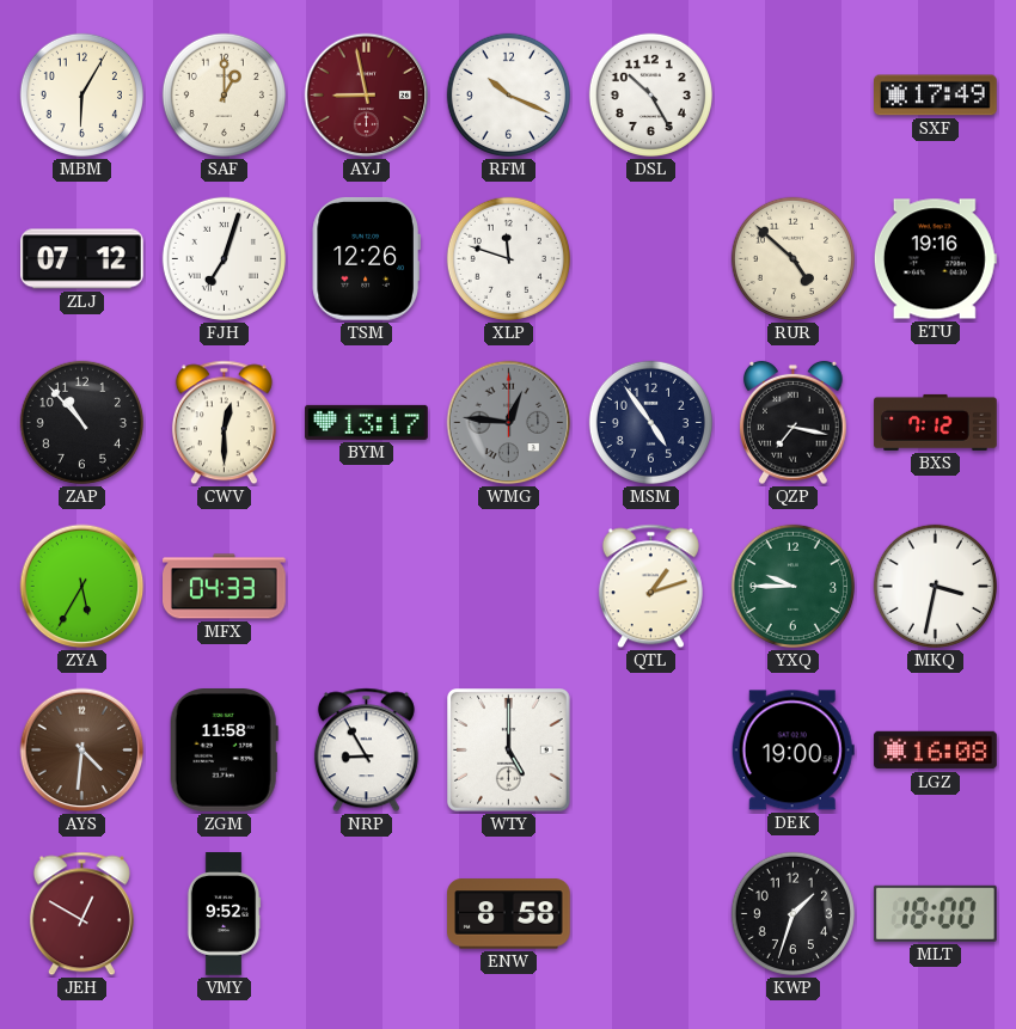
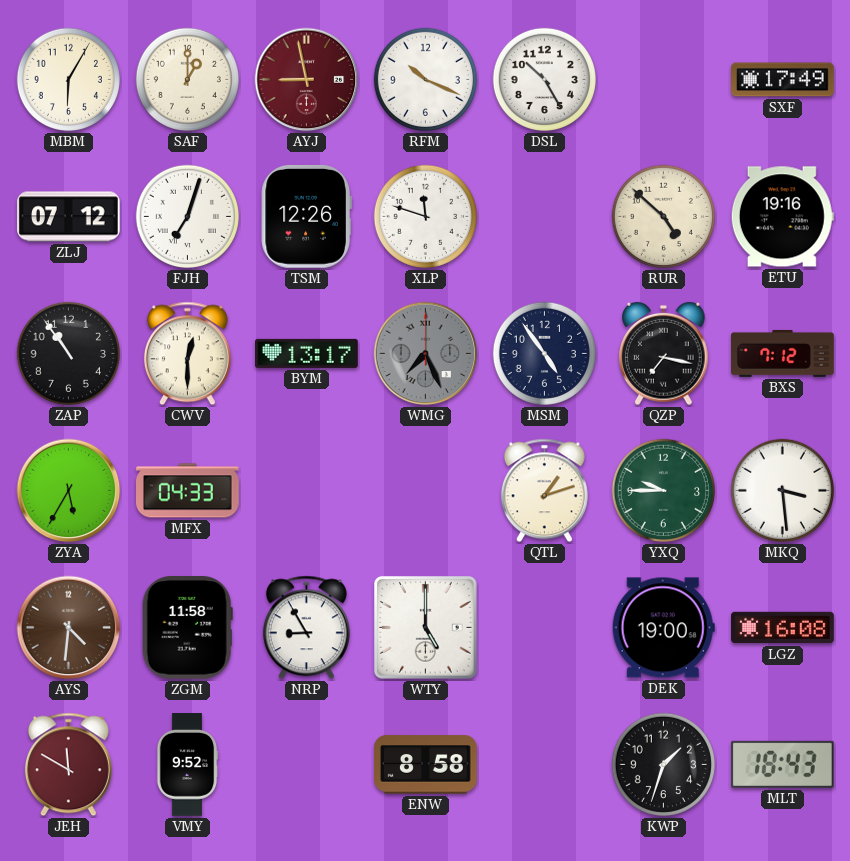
ZAP: 10:53 -> 10:54
WMG: 12:46 -> 7:26
MKQ: 3:32 -> 3:29
JEH: 12:50 -> 11:50
MLT: 18:00 -> 18:43
